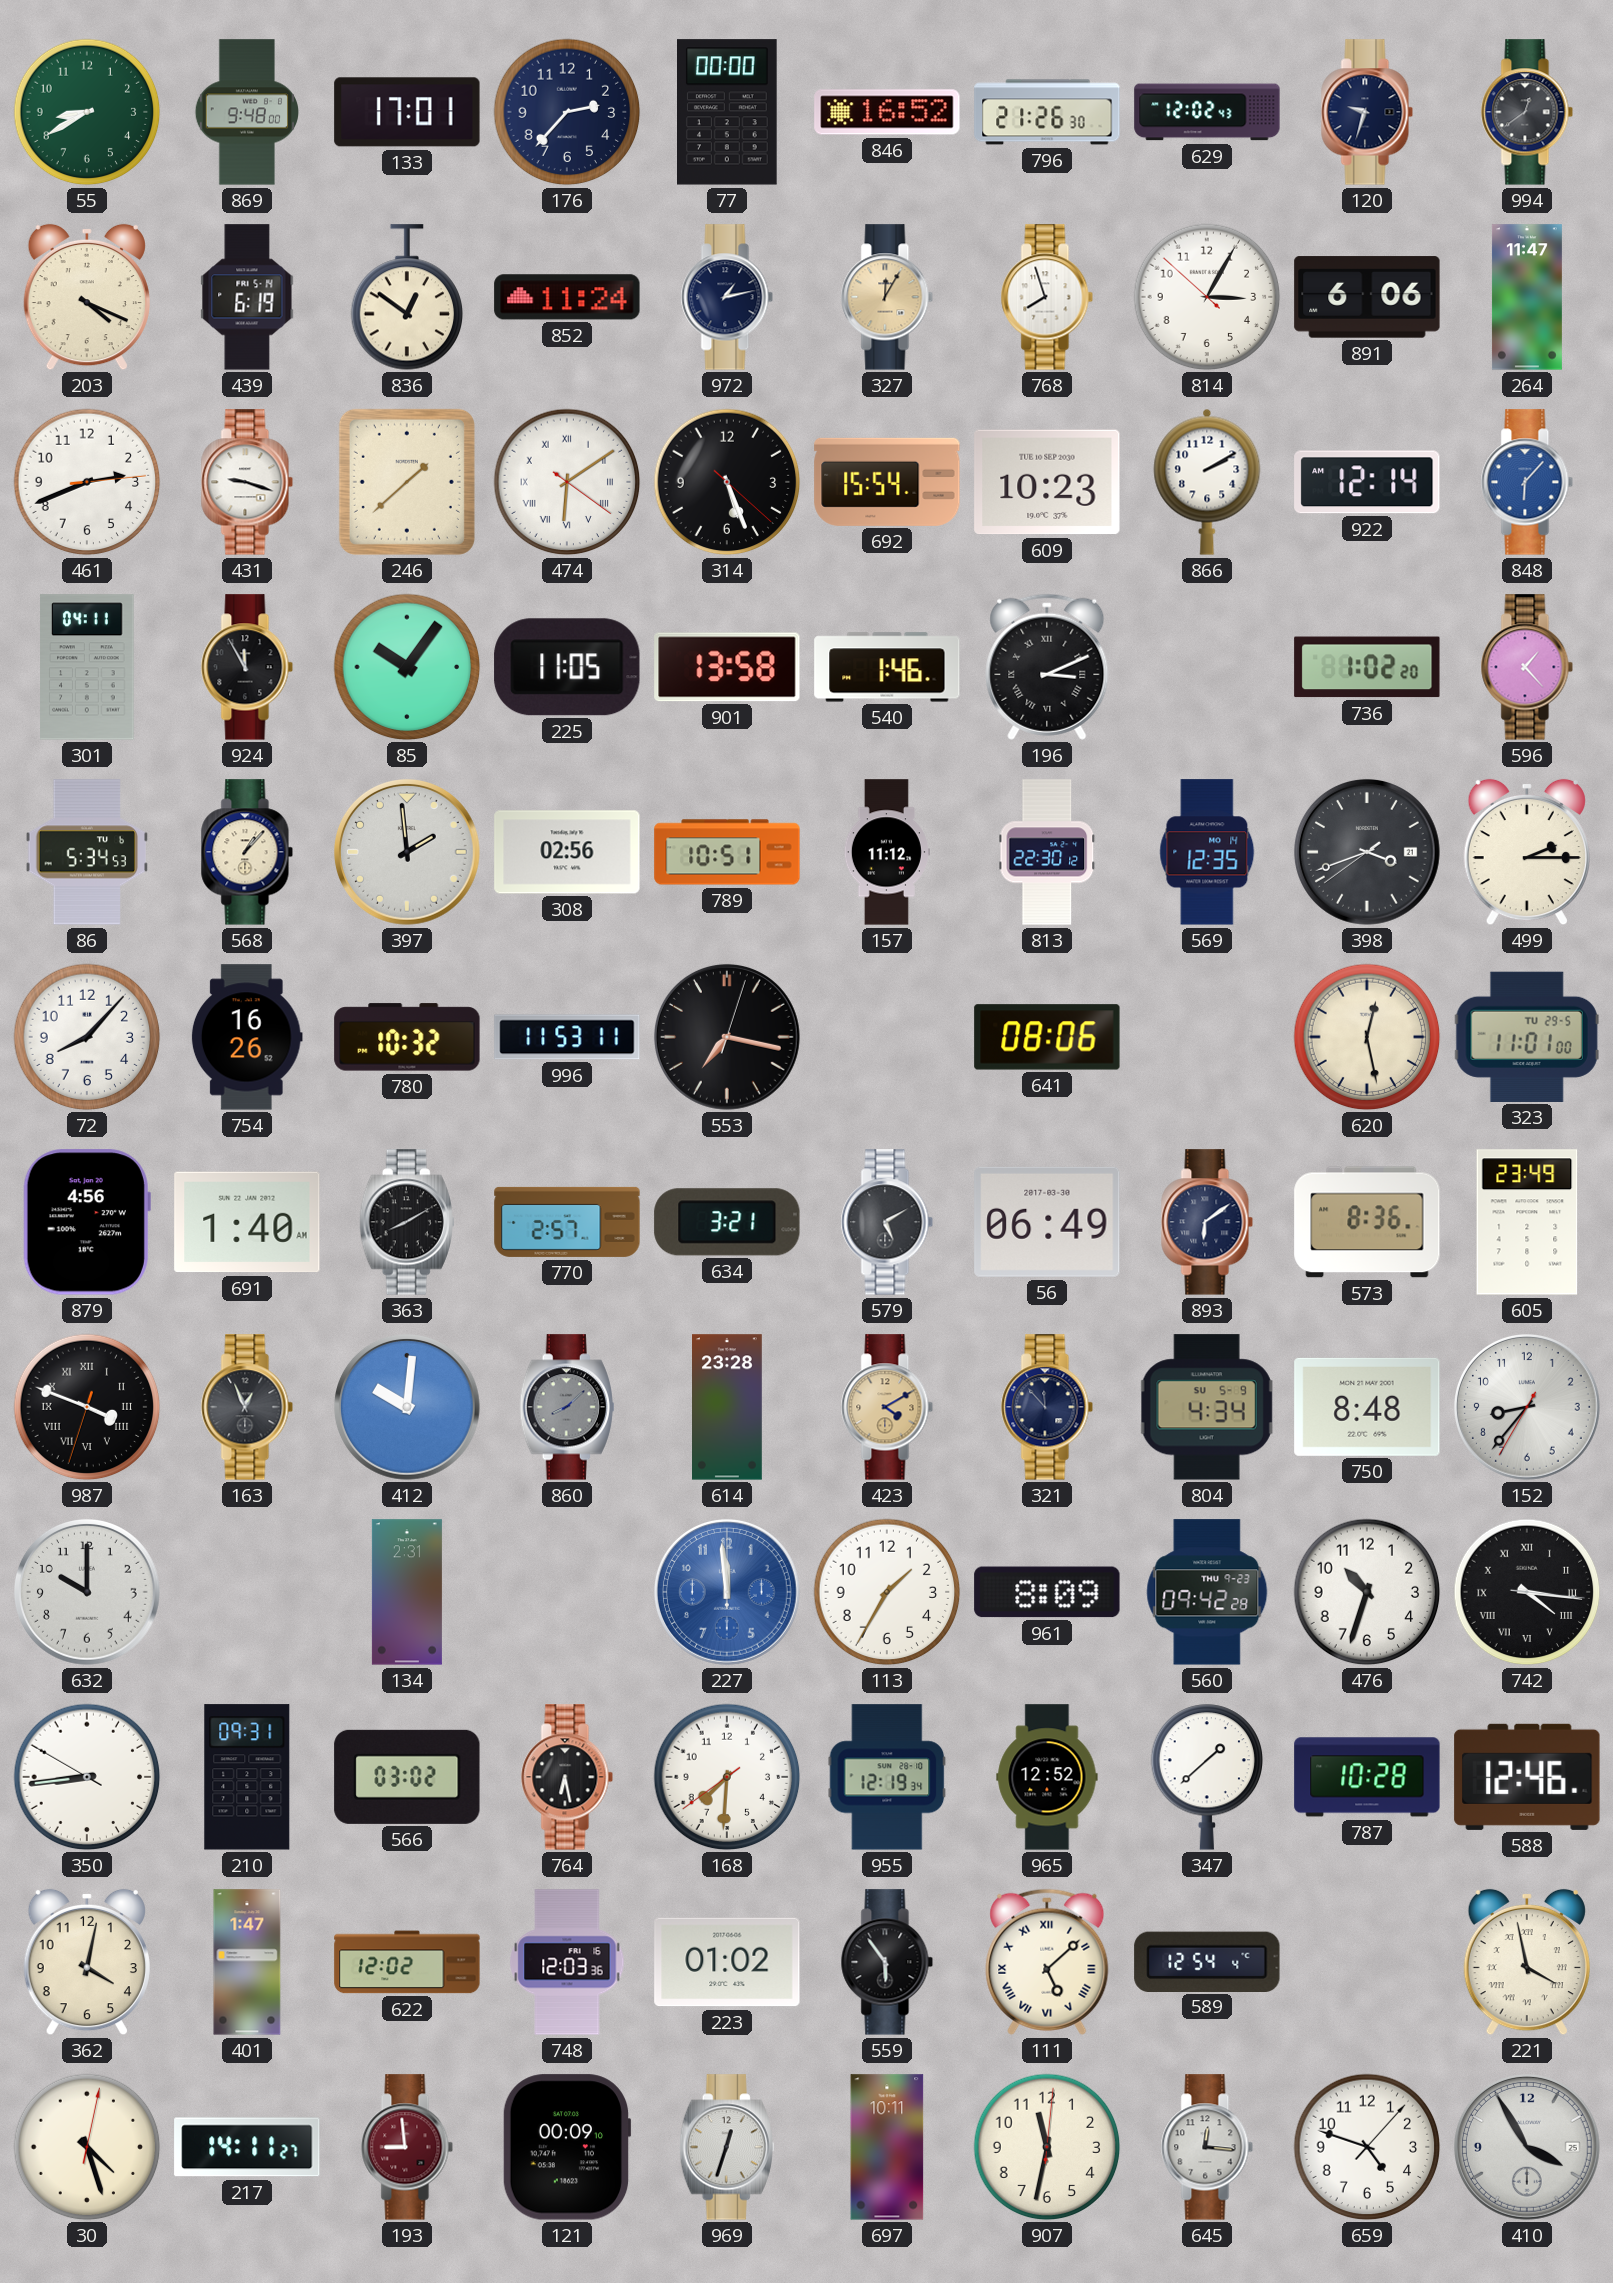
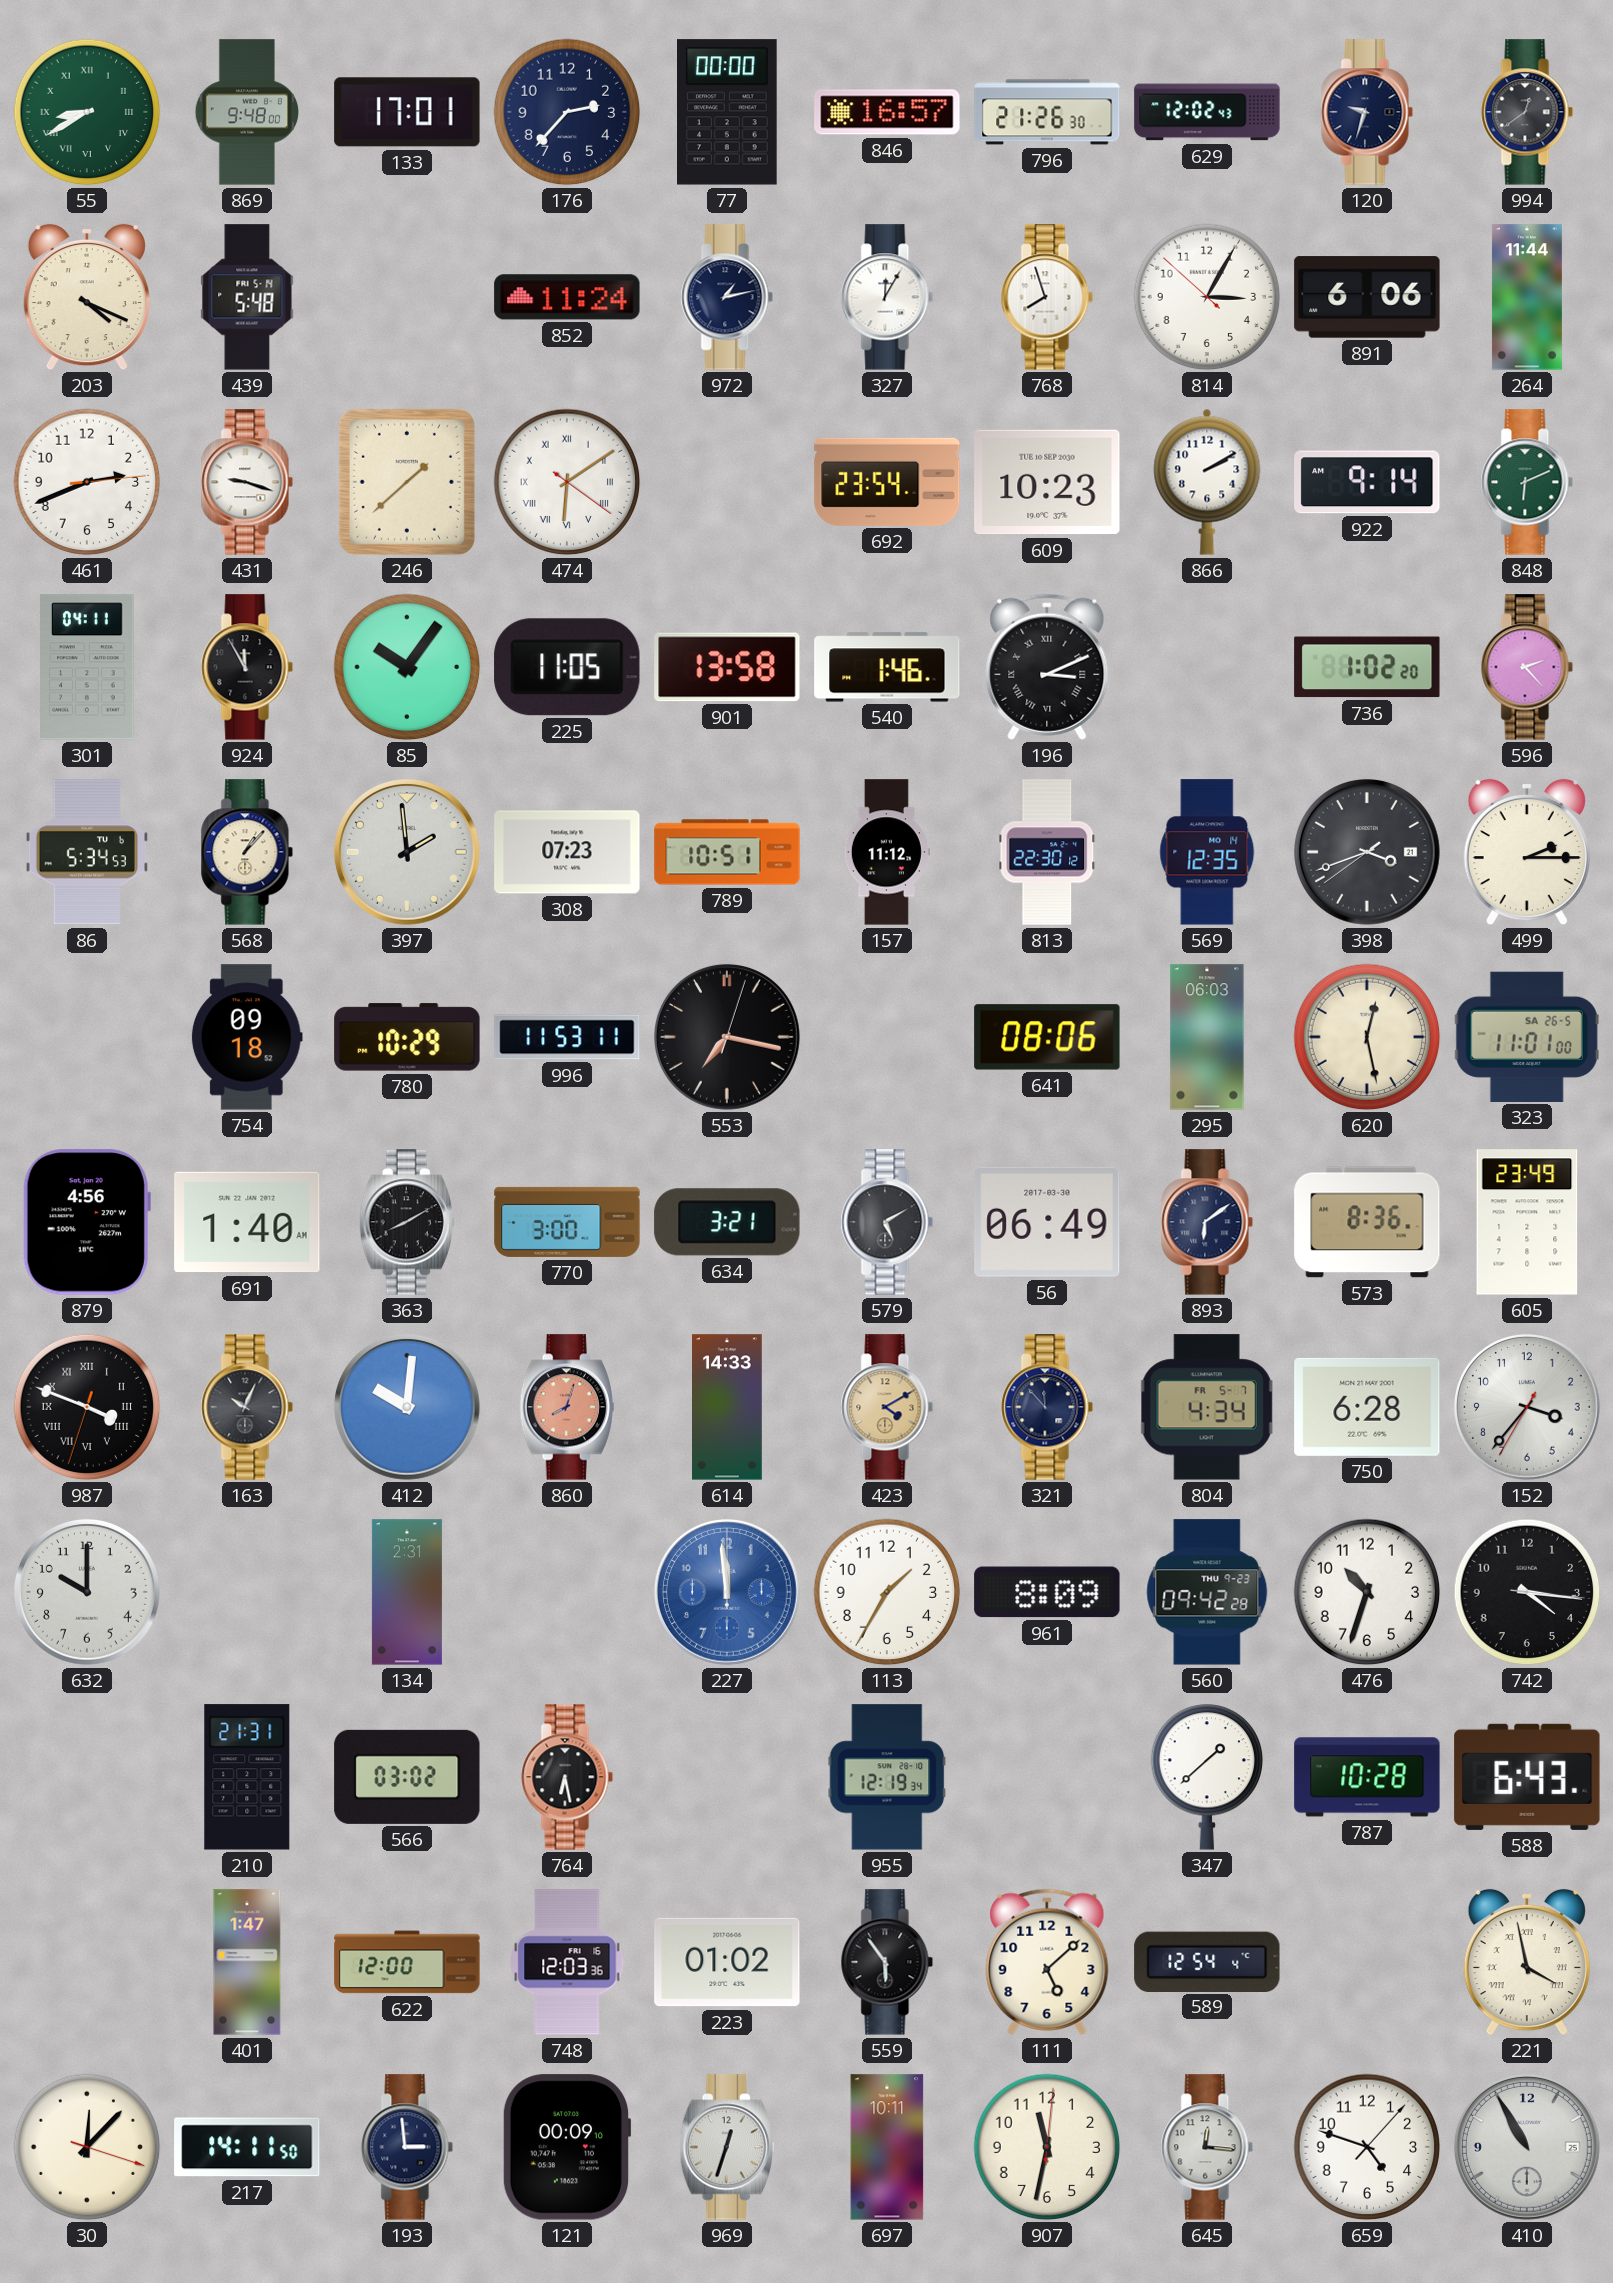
55 numerals: Arabic -> Roman
846: 16:52 -> 16:57
439: 6:19 -> 5:48
836: 12:51 -> none
327 dial: champagne -> white
264: 11:47 -> 11:44
314: 5:26 -> none
692: 15:54 -> 23:54
922: 12:14 -> 9:14
848: 6:07 -> 6:11
848 dial: blue -> green
596: 1:23 -> 2:23
308: 02:56 -> 07:23
72: 8:07 -> none
754: 16:26 -> 09:18
780: 10:32 -> 10:29
295: none -> 06:03
323 date: TU 29-5 -> SA 26-5
770: 2:57 -> 3:00
163: 12:56 -> 10:04
860: 8:08 -> 8:03
860 dial: grey -> salmon
614: 23:28 -> 14:33
804 date: SU 5-9 -> FR 5-7
750: 8:48 -> 6:28
152: 8:36 -> 3:36
742 numerals: Roman -> Arabic
350: 8:43 -> none
210: 09:31 -> 21:31
168: 7:30 -> none
965: 12:52 -> none
588: 12:46 -> 6:43
362: 4:02 -> none
622: 12:02 -> 12:00
111 numerals: Roman -> Arabic
30: 4:27 -> 12:07
217: 14:11:27 -> 14:11:50
193: 8:59 -> 2:59
193 dial: burgundy -> navy
410: 3:55 -> 10:55
